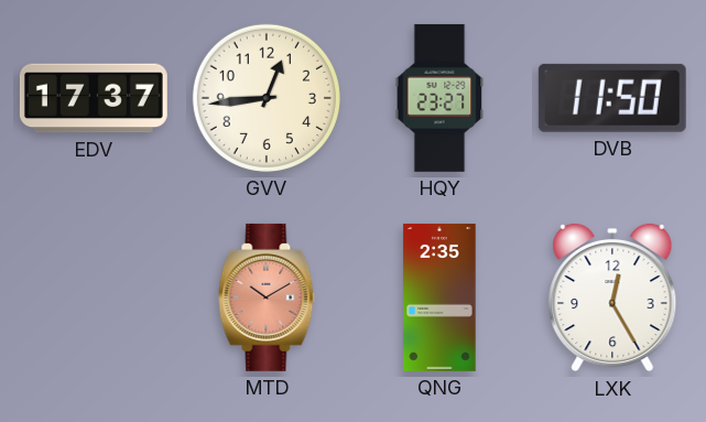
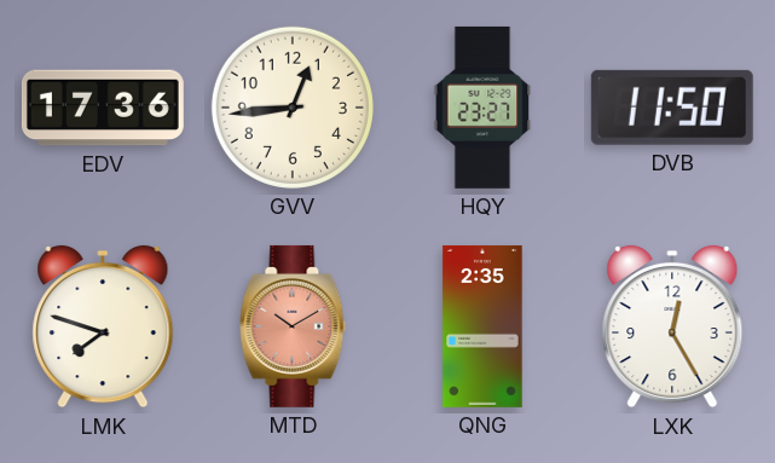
EDV: 17:37 -> 17:36
LMK: none -> 7:48
